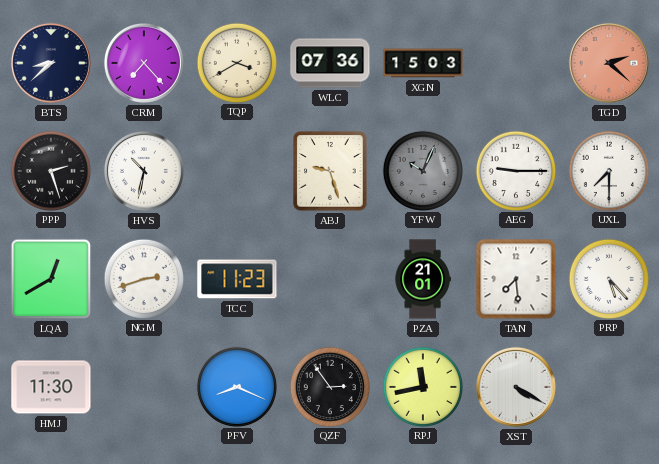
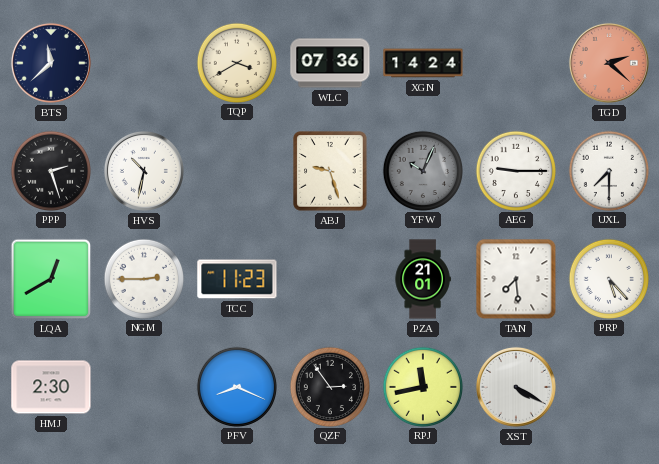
BTS: 8:38 -> 11:38
CRM: 7:23 -> none
XGN: 15:03 -> 14:24
NGM: 2:42 -> 2:45
HMJ: 11:30 -> 2:30
